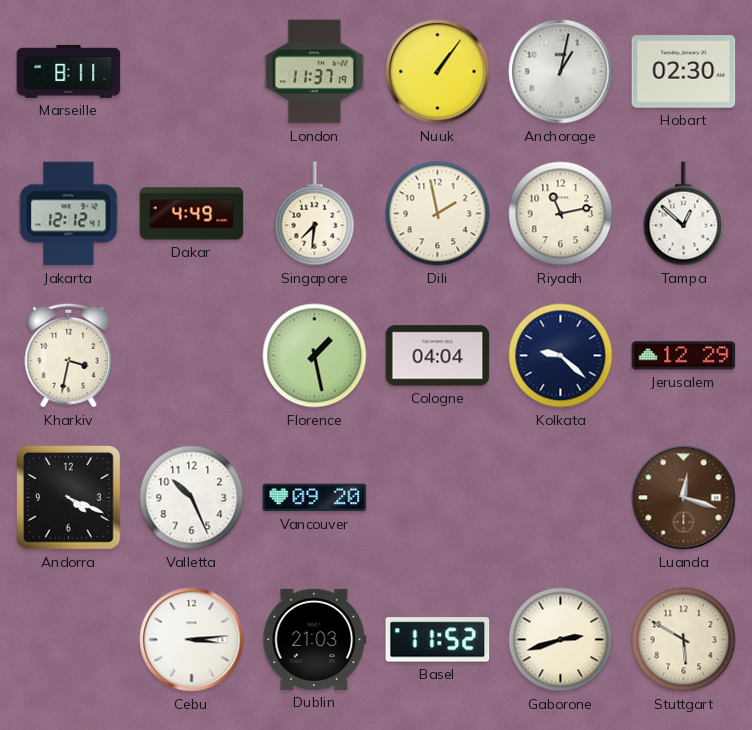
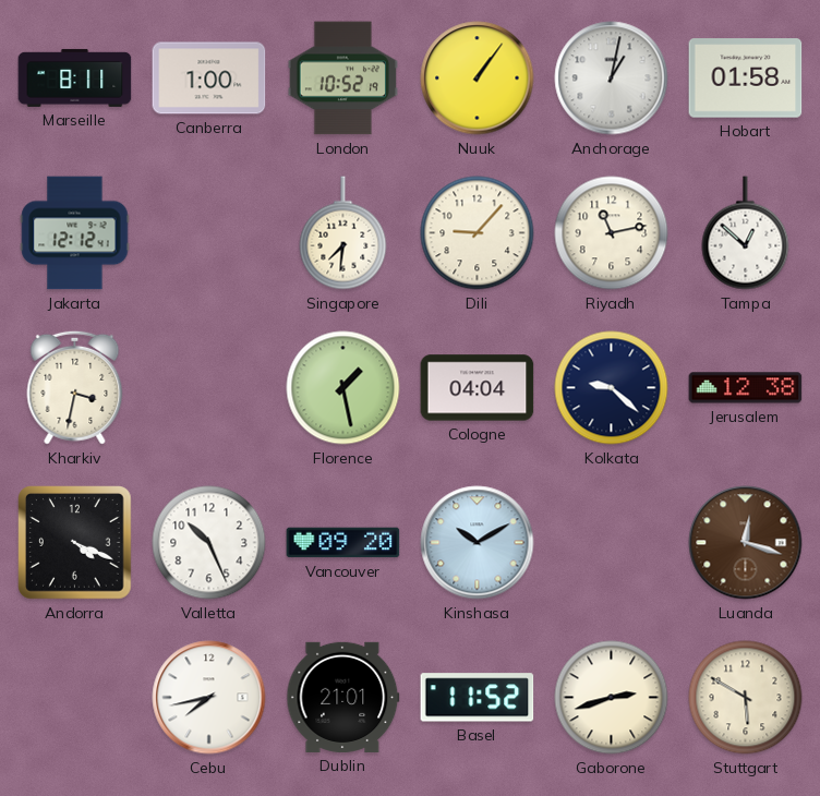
Canberra: none -> 1:00
London: 11:37 -> 10:52
Hobart: 02:30 -> 01:58
Dakar: 4:49 -> none
Dili: 1:58 -> 9:07
Jerusalem: 12:29 -> 12:38
Kinshasa: none -> 10:10
Cebu: 3:14 -> 7:43
Dublin: 21:03 -> 21:01
